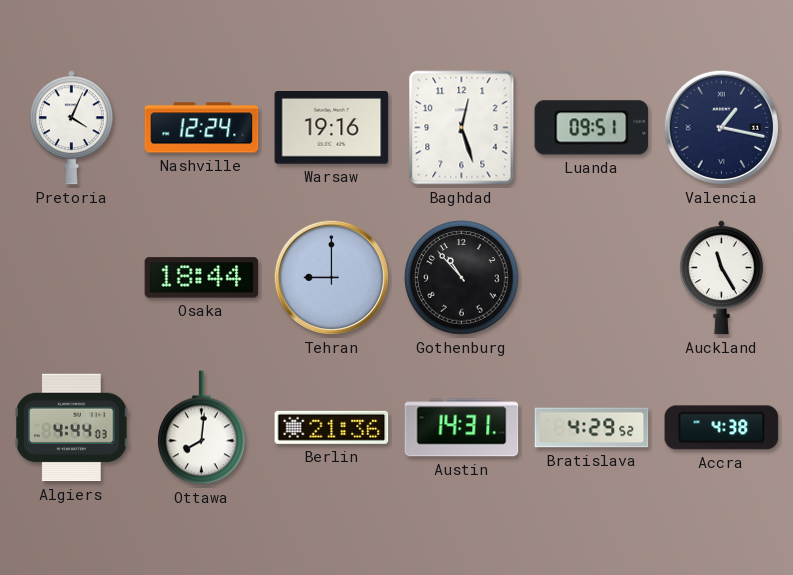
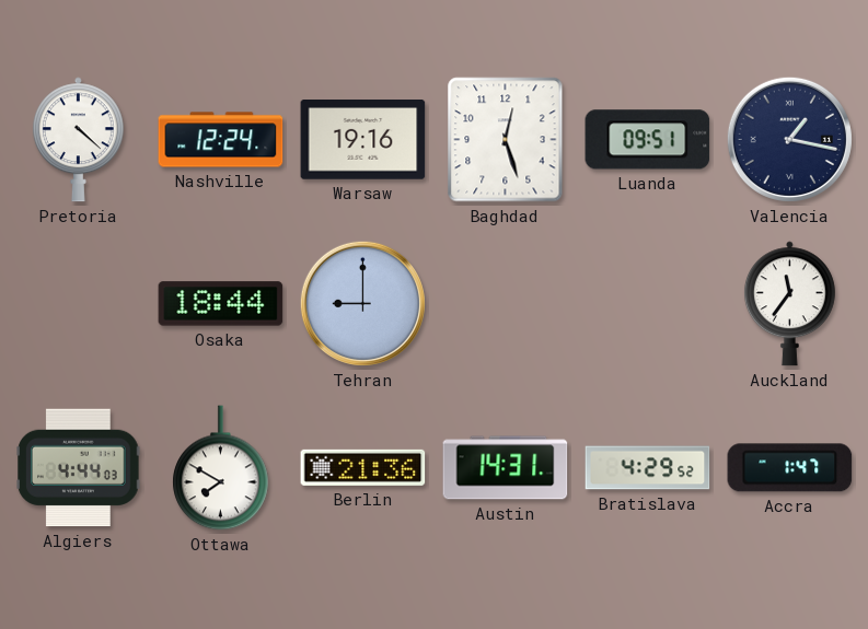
Pretoria: 4:04 -> 4:22
Gothenburg: 10:53 -> none
Auckland: 11:25 -> 11:36
Ottawa: 8:01 -> 7:50
Accra: 4:38 -> 1:47
